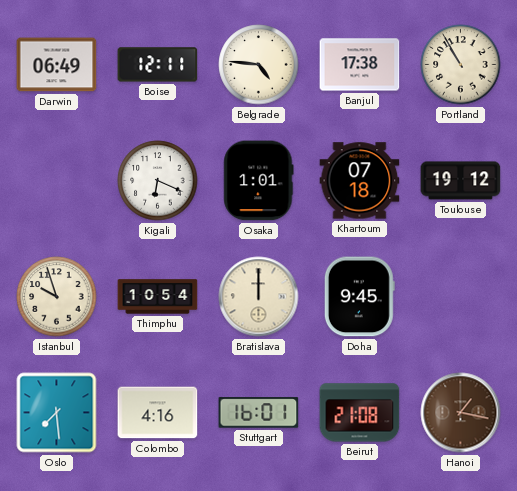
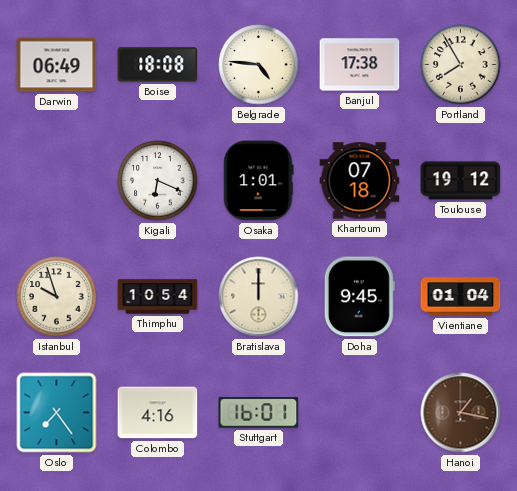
Boise: 12:11 -> 18:08
Portland: 10:55 -> 7:55
Vientiane: none -> 01:04
Oslo: 7:29 -> 7:24
Beirut: 21:08 -> none
